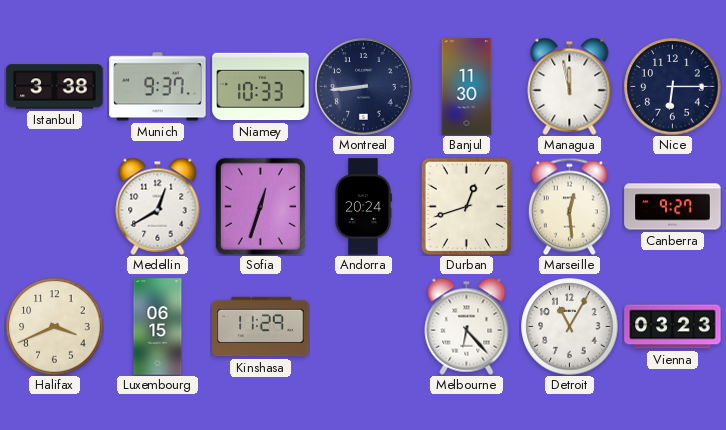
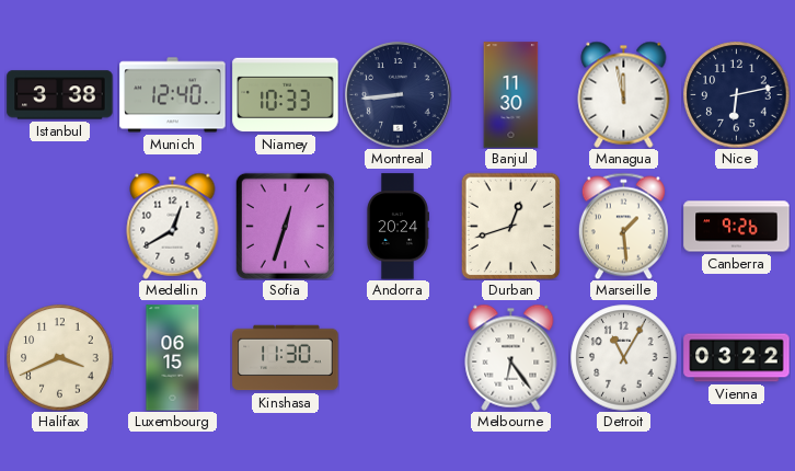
Munich: 9:37 -> 12:40
Nice: 6:15 -> 6:13
Marseille: 12:29 -> 1:29
Canberra: 9:27 -> 9:26
Kinshasa: 11:29 -> 11:30
Melbourne: 6:23 -> 6:24
Vienna: 03:23 -> 03:22
